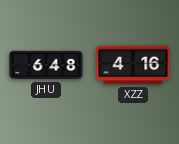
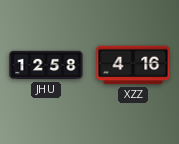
JHU: 6:48 -> 12:58
